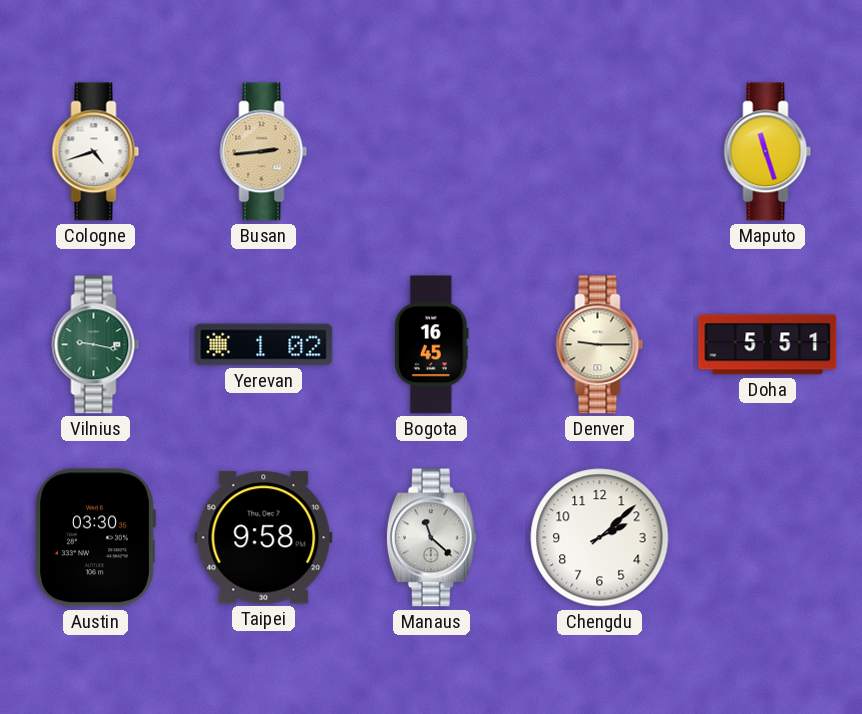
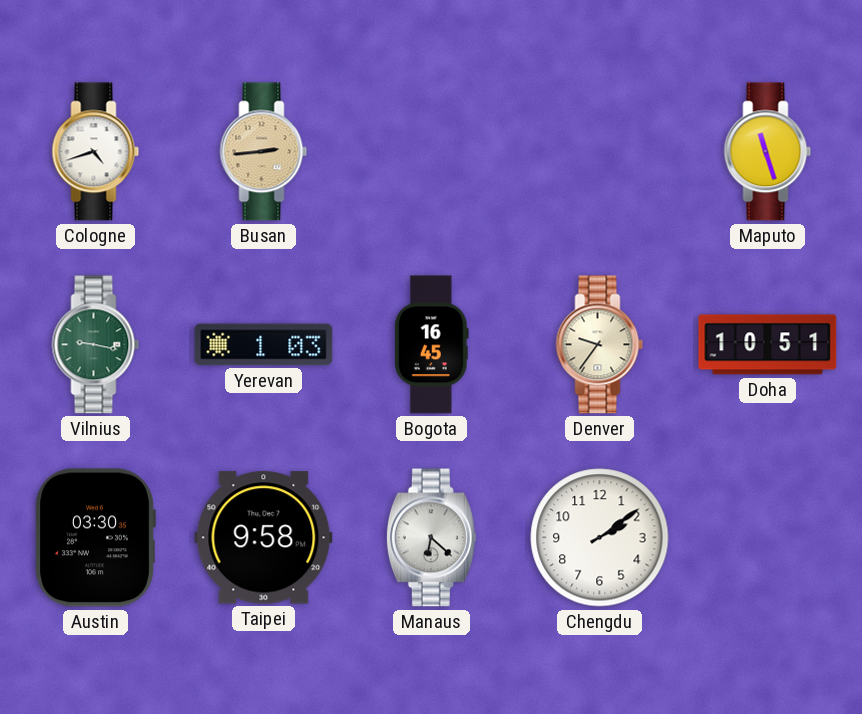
Yerevan: 1:02 -> 1:03
Denver: 9:15 -> 9:36
Doha: 5:51 -> 10:51
Manaus: 11:22 -> 6:22
Chengdu: 2:08 -> 2:09
